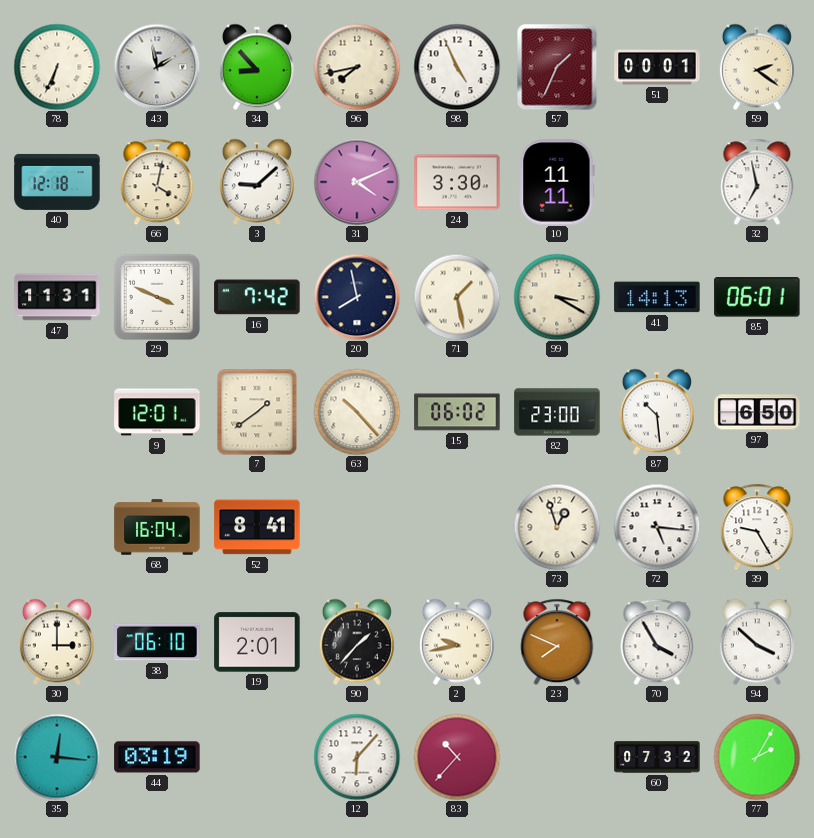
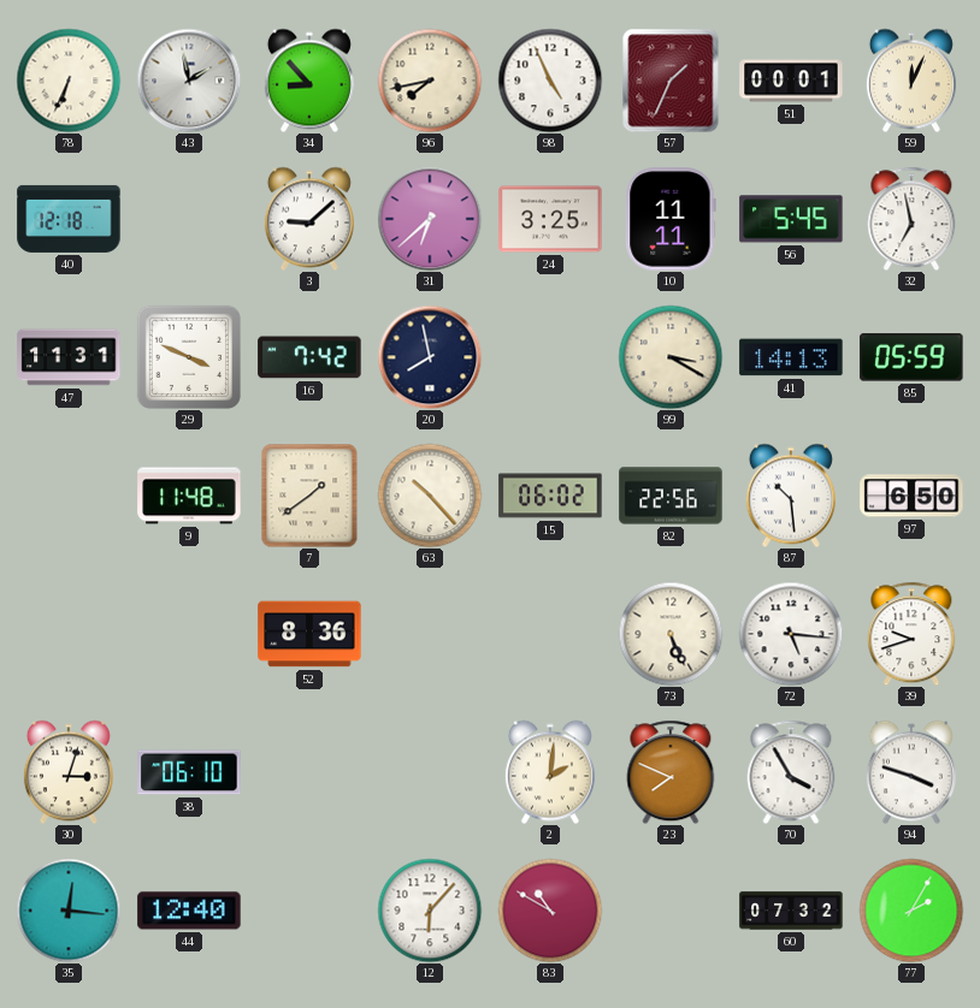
59: 2:21 -> 12:04
66: 4:02 -> none
31: 4:11 -> 6:38
24: 3:30 -> 3:25
56: none -> 5:45
71: 1:28 -> none
85: 06:01 -> 05:59
9: 12:01 -> 11:48
82: 23:00 -> 22:56
68: 16:04 -> none
52: 8:41 -> 8:36
73: 12:57 -> 5:26
39: 9:25 -> 9:42
30: 3:00 -> 3:03
19: 2:01 -> none
90: 1:37 -> none
2: 9:43 -> 2:01
94: 3:52 -> 3:48
44: 03:19 -> 12:40
83: 10:37 -> 10:50
